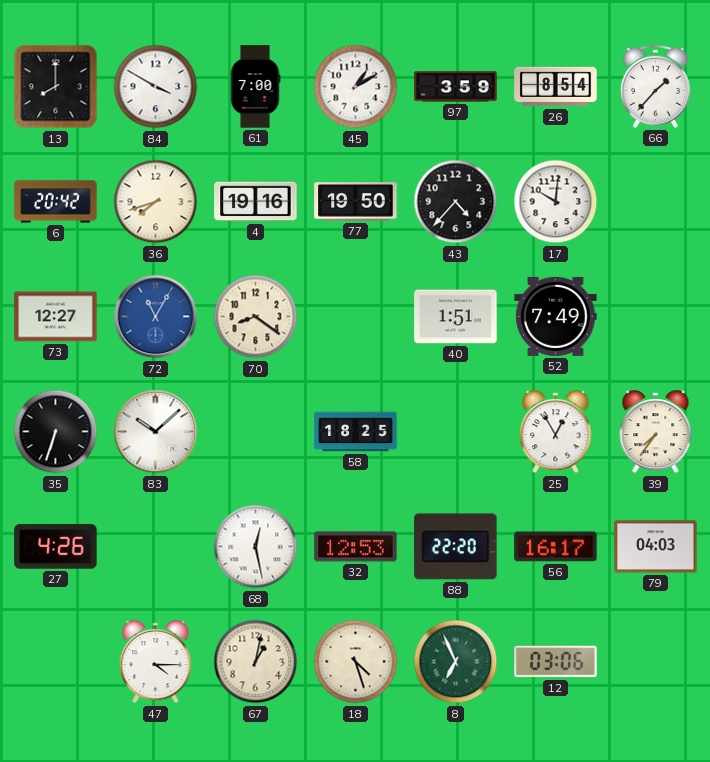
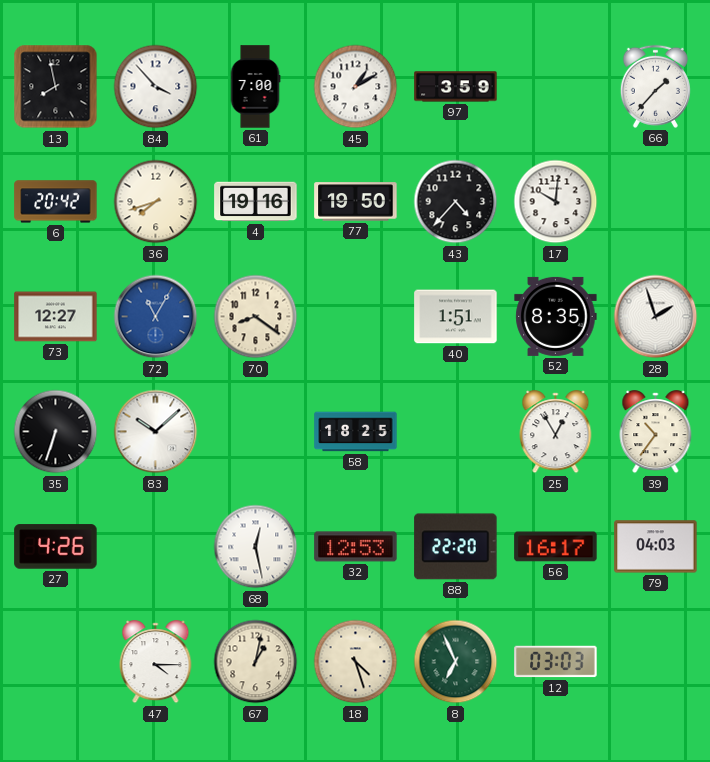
13: 8:00 -> 7:58
84: 3:50 -> 3:53
26: 8:54 -> none
52: 7:49 -> 8:35
28: none -> 1:57
39: 7:36 -> 10:36
12: 03:06 -> 03:03
